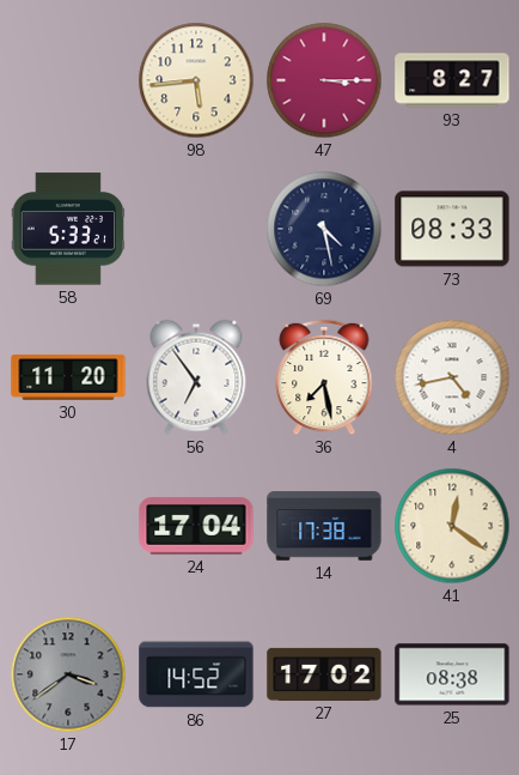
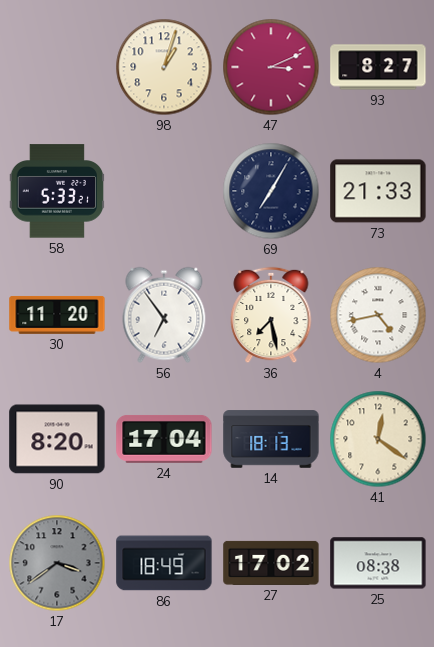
98: 5:44 -> 1:03
47: 3:15 -> 3:11
69: 4:28 -> 7:05
73: 08:33 -> 21:33
90: none -> 8:20
14: 17:38 -> 18:13
86: 14:52 -> 18:49
